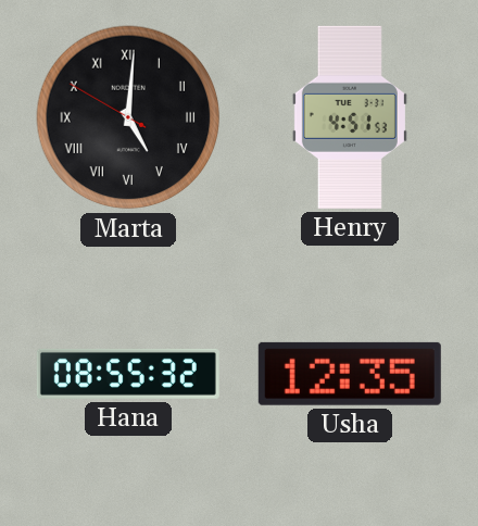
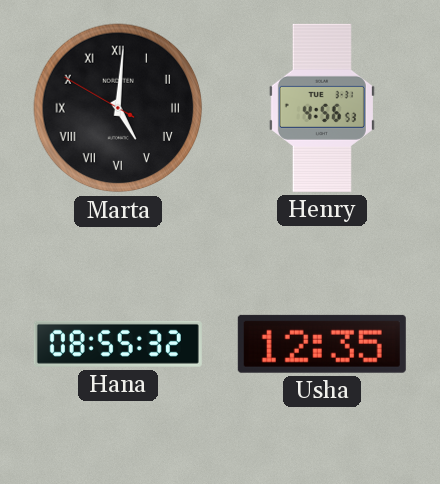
Henry: 4:51 -> 4:56
